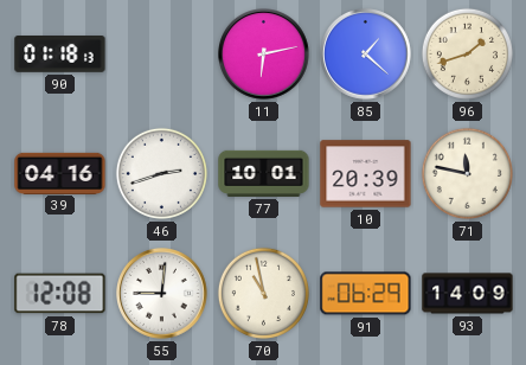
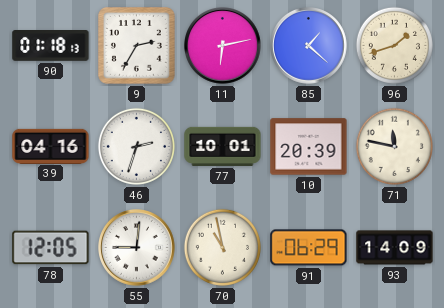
9: none -> 2:35
46: 2:42 -> 2:33
78: 12:08 -> 12:05
